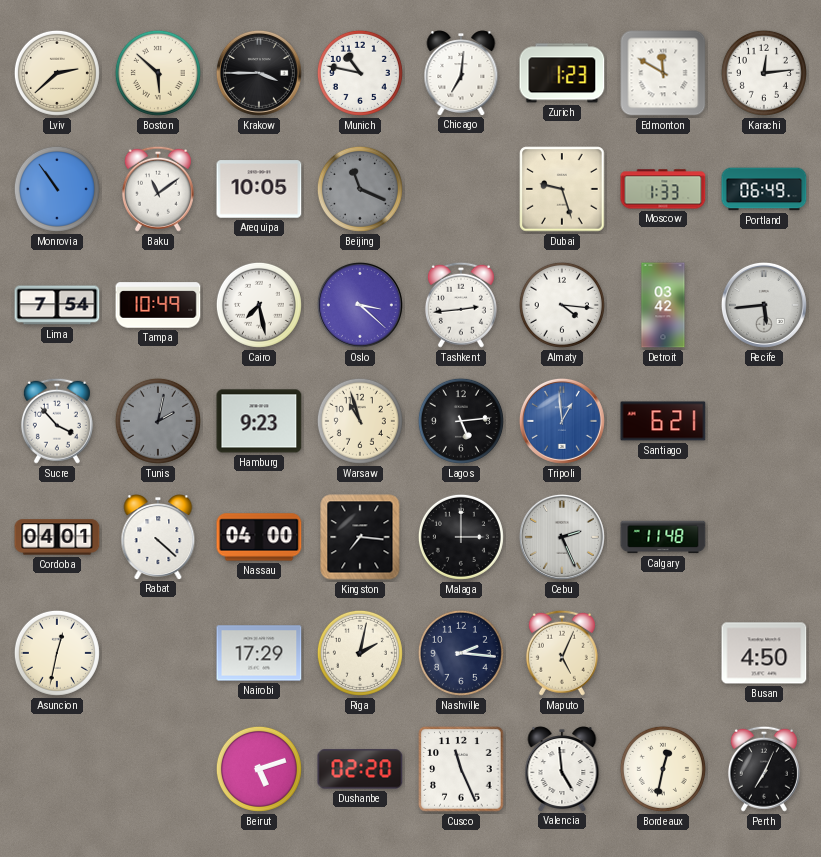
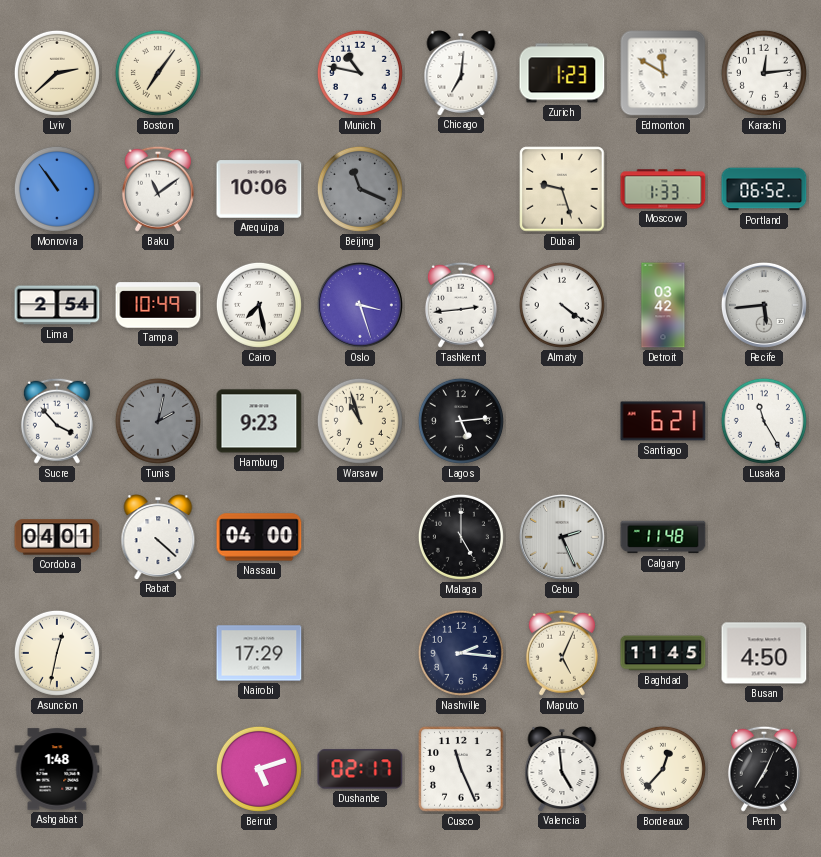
Boston: 5:52 -> 7:06
Krakow: 3:45 -> none
Arequipa: 10:05 -> 10:06
Portland: 06:49 -> 06:52
Lima: 7:54 -> 2:54
Oslo: 3:22 -> 3:27
Almaty: 4:16 -> 4:21
Tripoli: 12:59 -> none
Lusaka: none -> 11:25
Kingston: 7:16 -> none
Malaga: 3:00 -> 5:00
Riga: 2:02 -> none
Baghdad: none -> 11:45
Ashgabat: none -> 1:48
Dushanbe: 02:20 -> 02:17
Bordeaux: 12:32 -> 12:37
